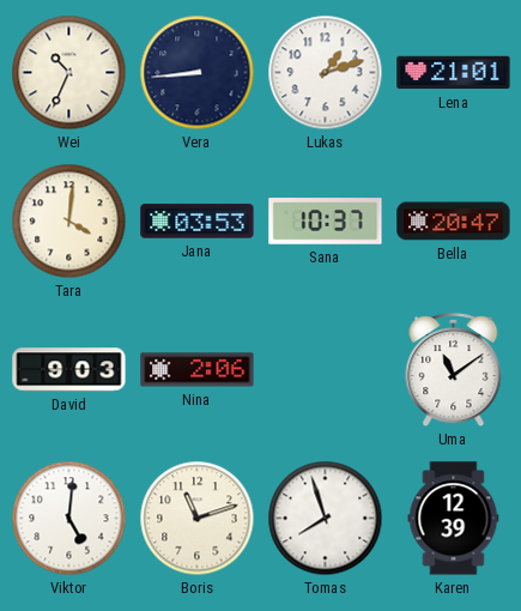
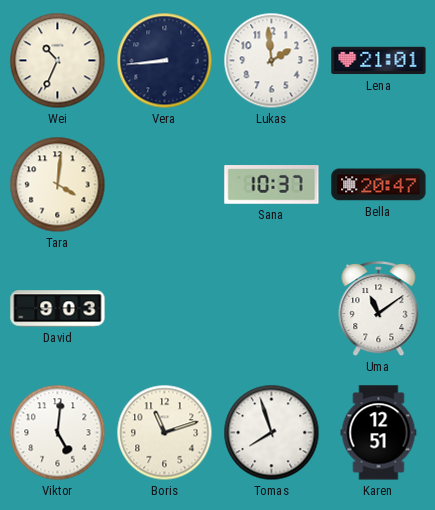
Lukas: 1:12 -> 1:59
Jana: 03:53 -> none
Nina: 2:06 -> none
Karen: 12:39 -> 12:51
